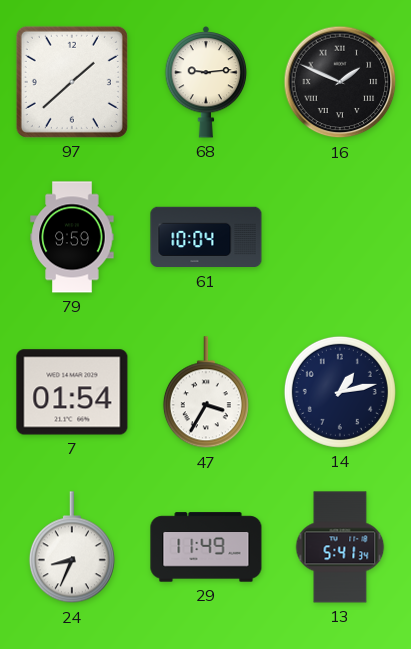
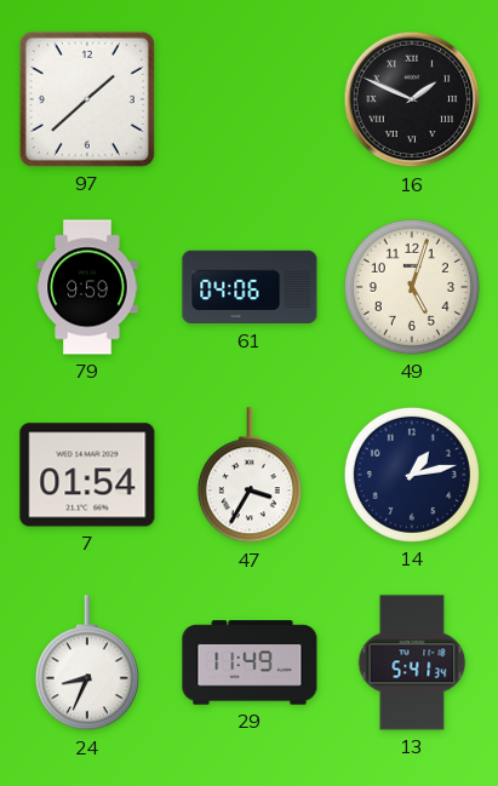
68: 9:14 -> none
61: 10:04 -> 04:06
49: none -> 5:03
